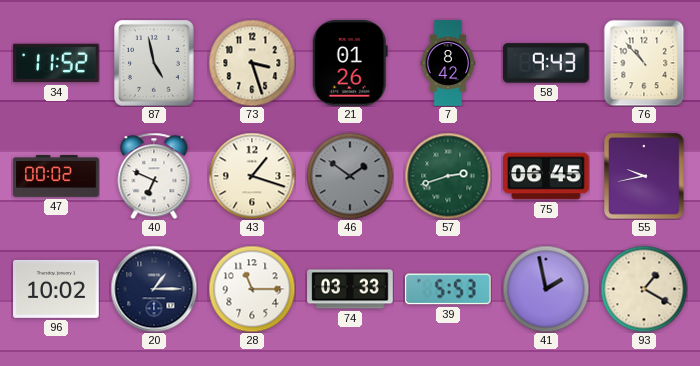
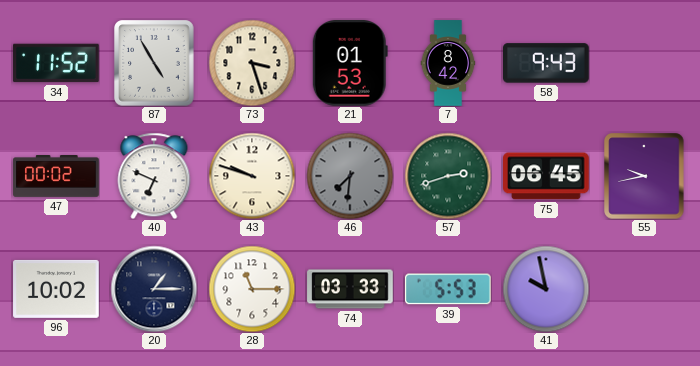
87: 4:58 -> 4:55
21: 01:26 -> 01:53
76: 10:53 -> none
43: 1:18 -> 9:48
46: 1:51 -> 7:31
41: 1:58 -> 9:58
93: 1:20 -> none
